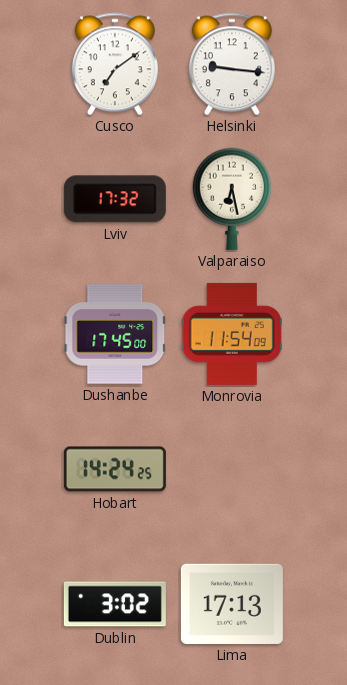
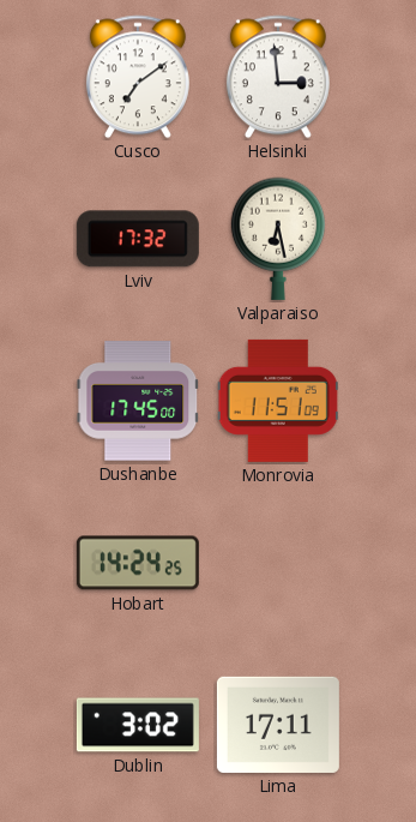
Helsinki: 9:16 -> 2:59
Monrovia: 11:54 -> 11:51
Lima: 17:13 -> 17:11
